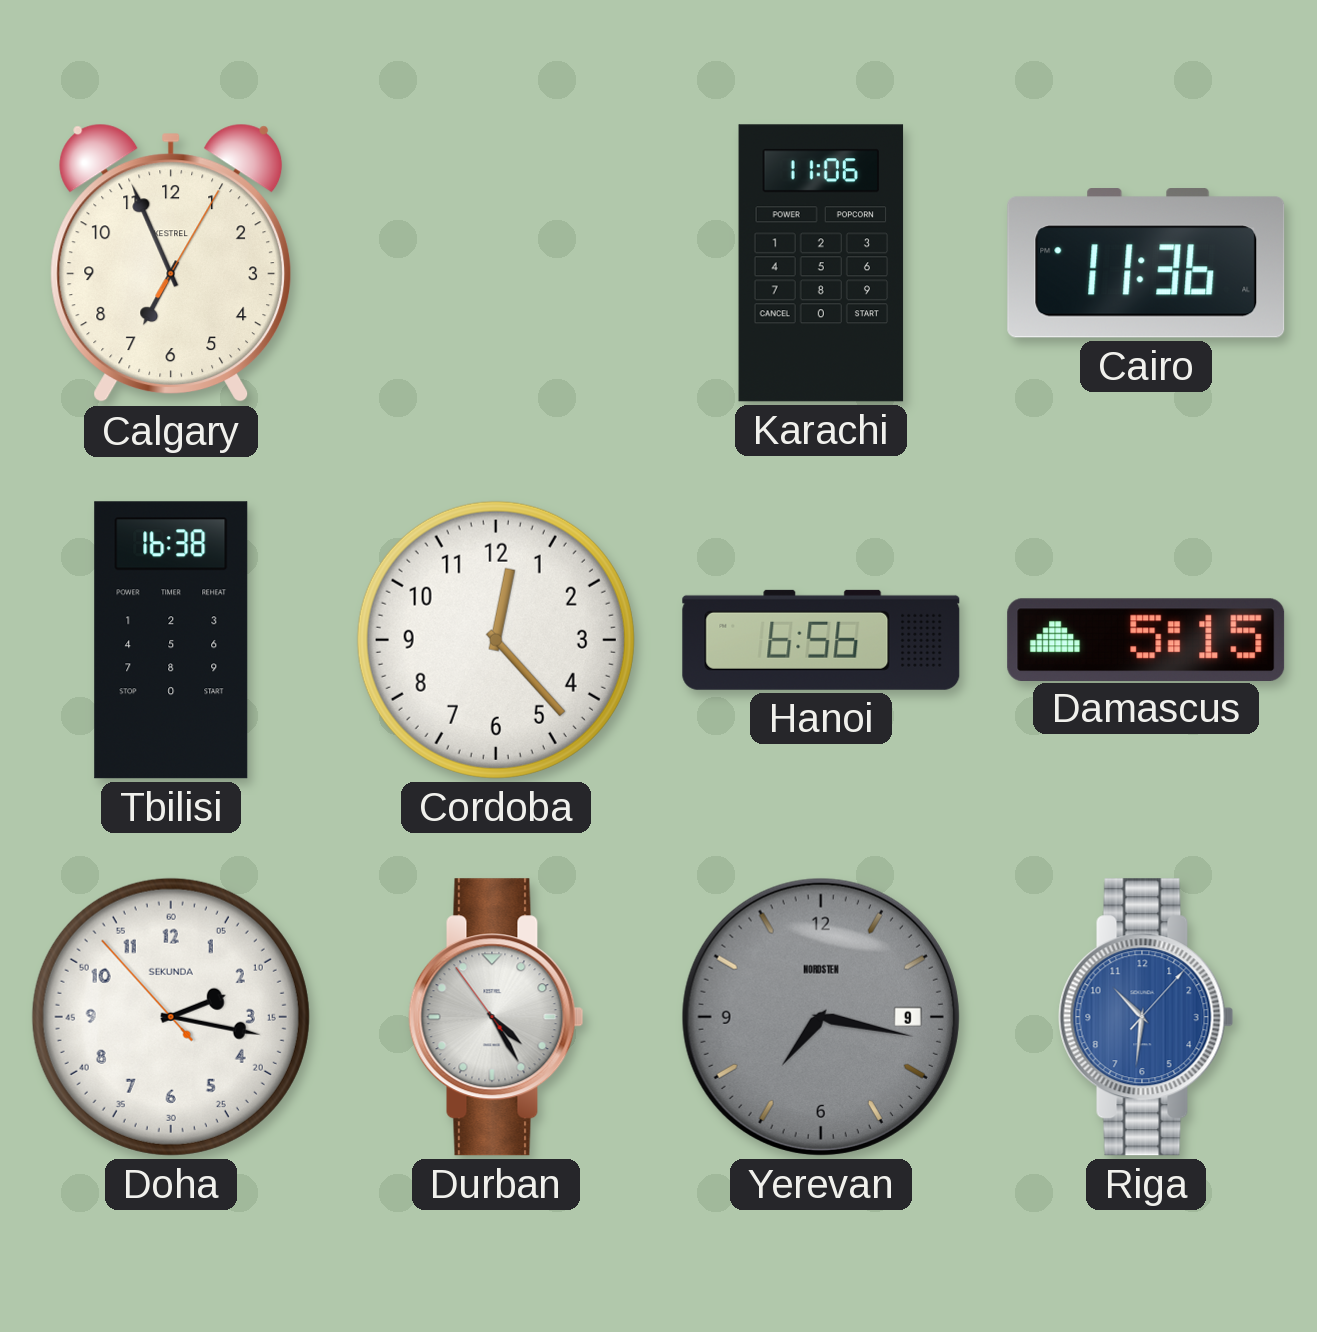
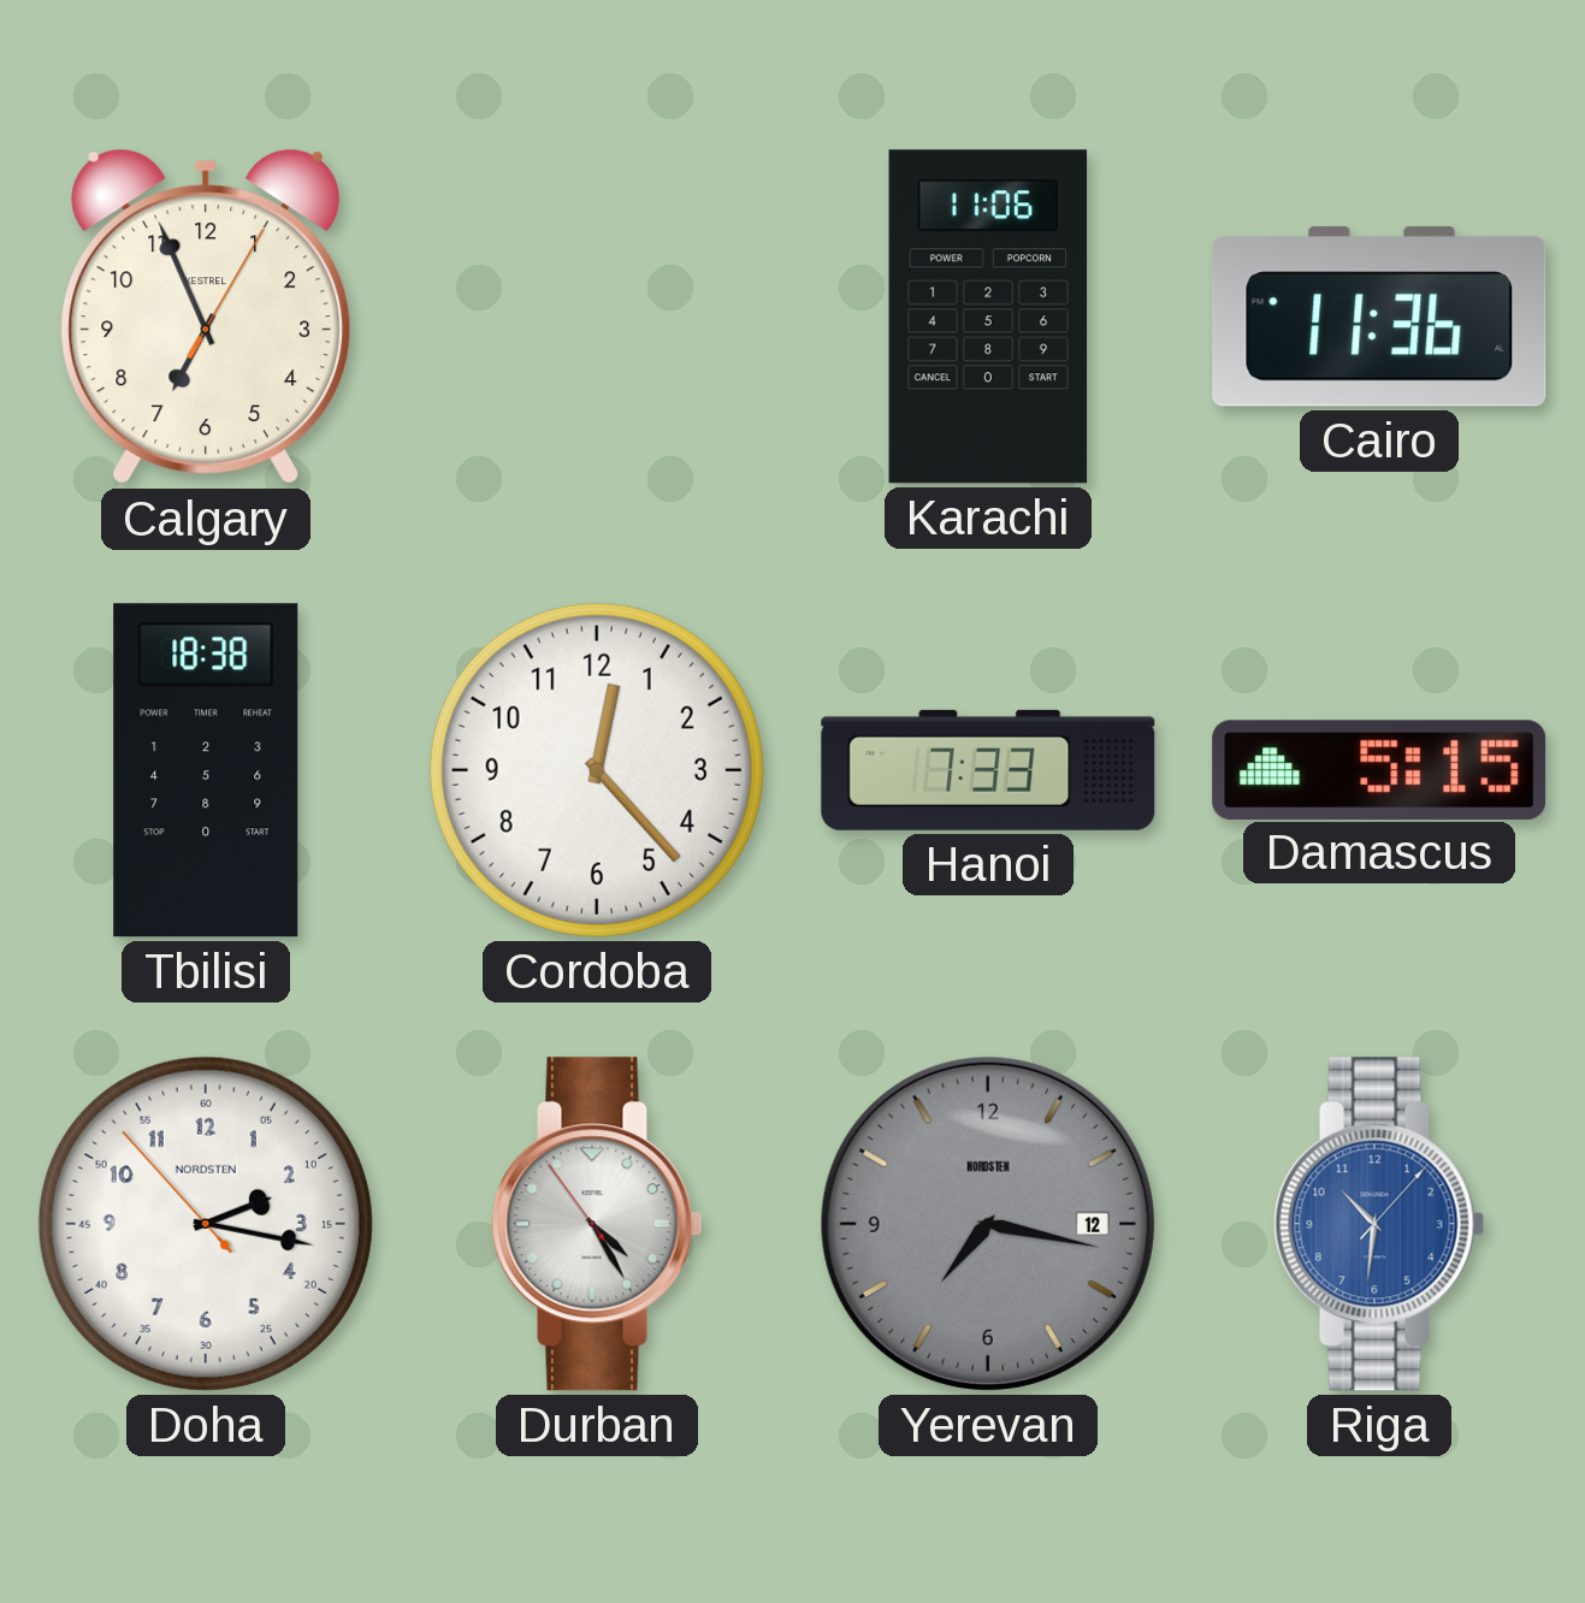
Tbilisi: 16:38 -> 18:38
Hanoi: 6:56 -> 7:33
Doha brand: SEKUNDA -> NORDSTEN
Yerevan date: 9 -> 12
